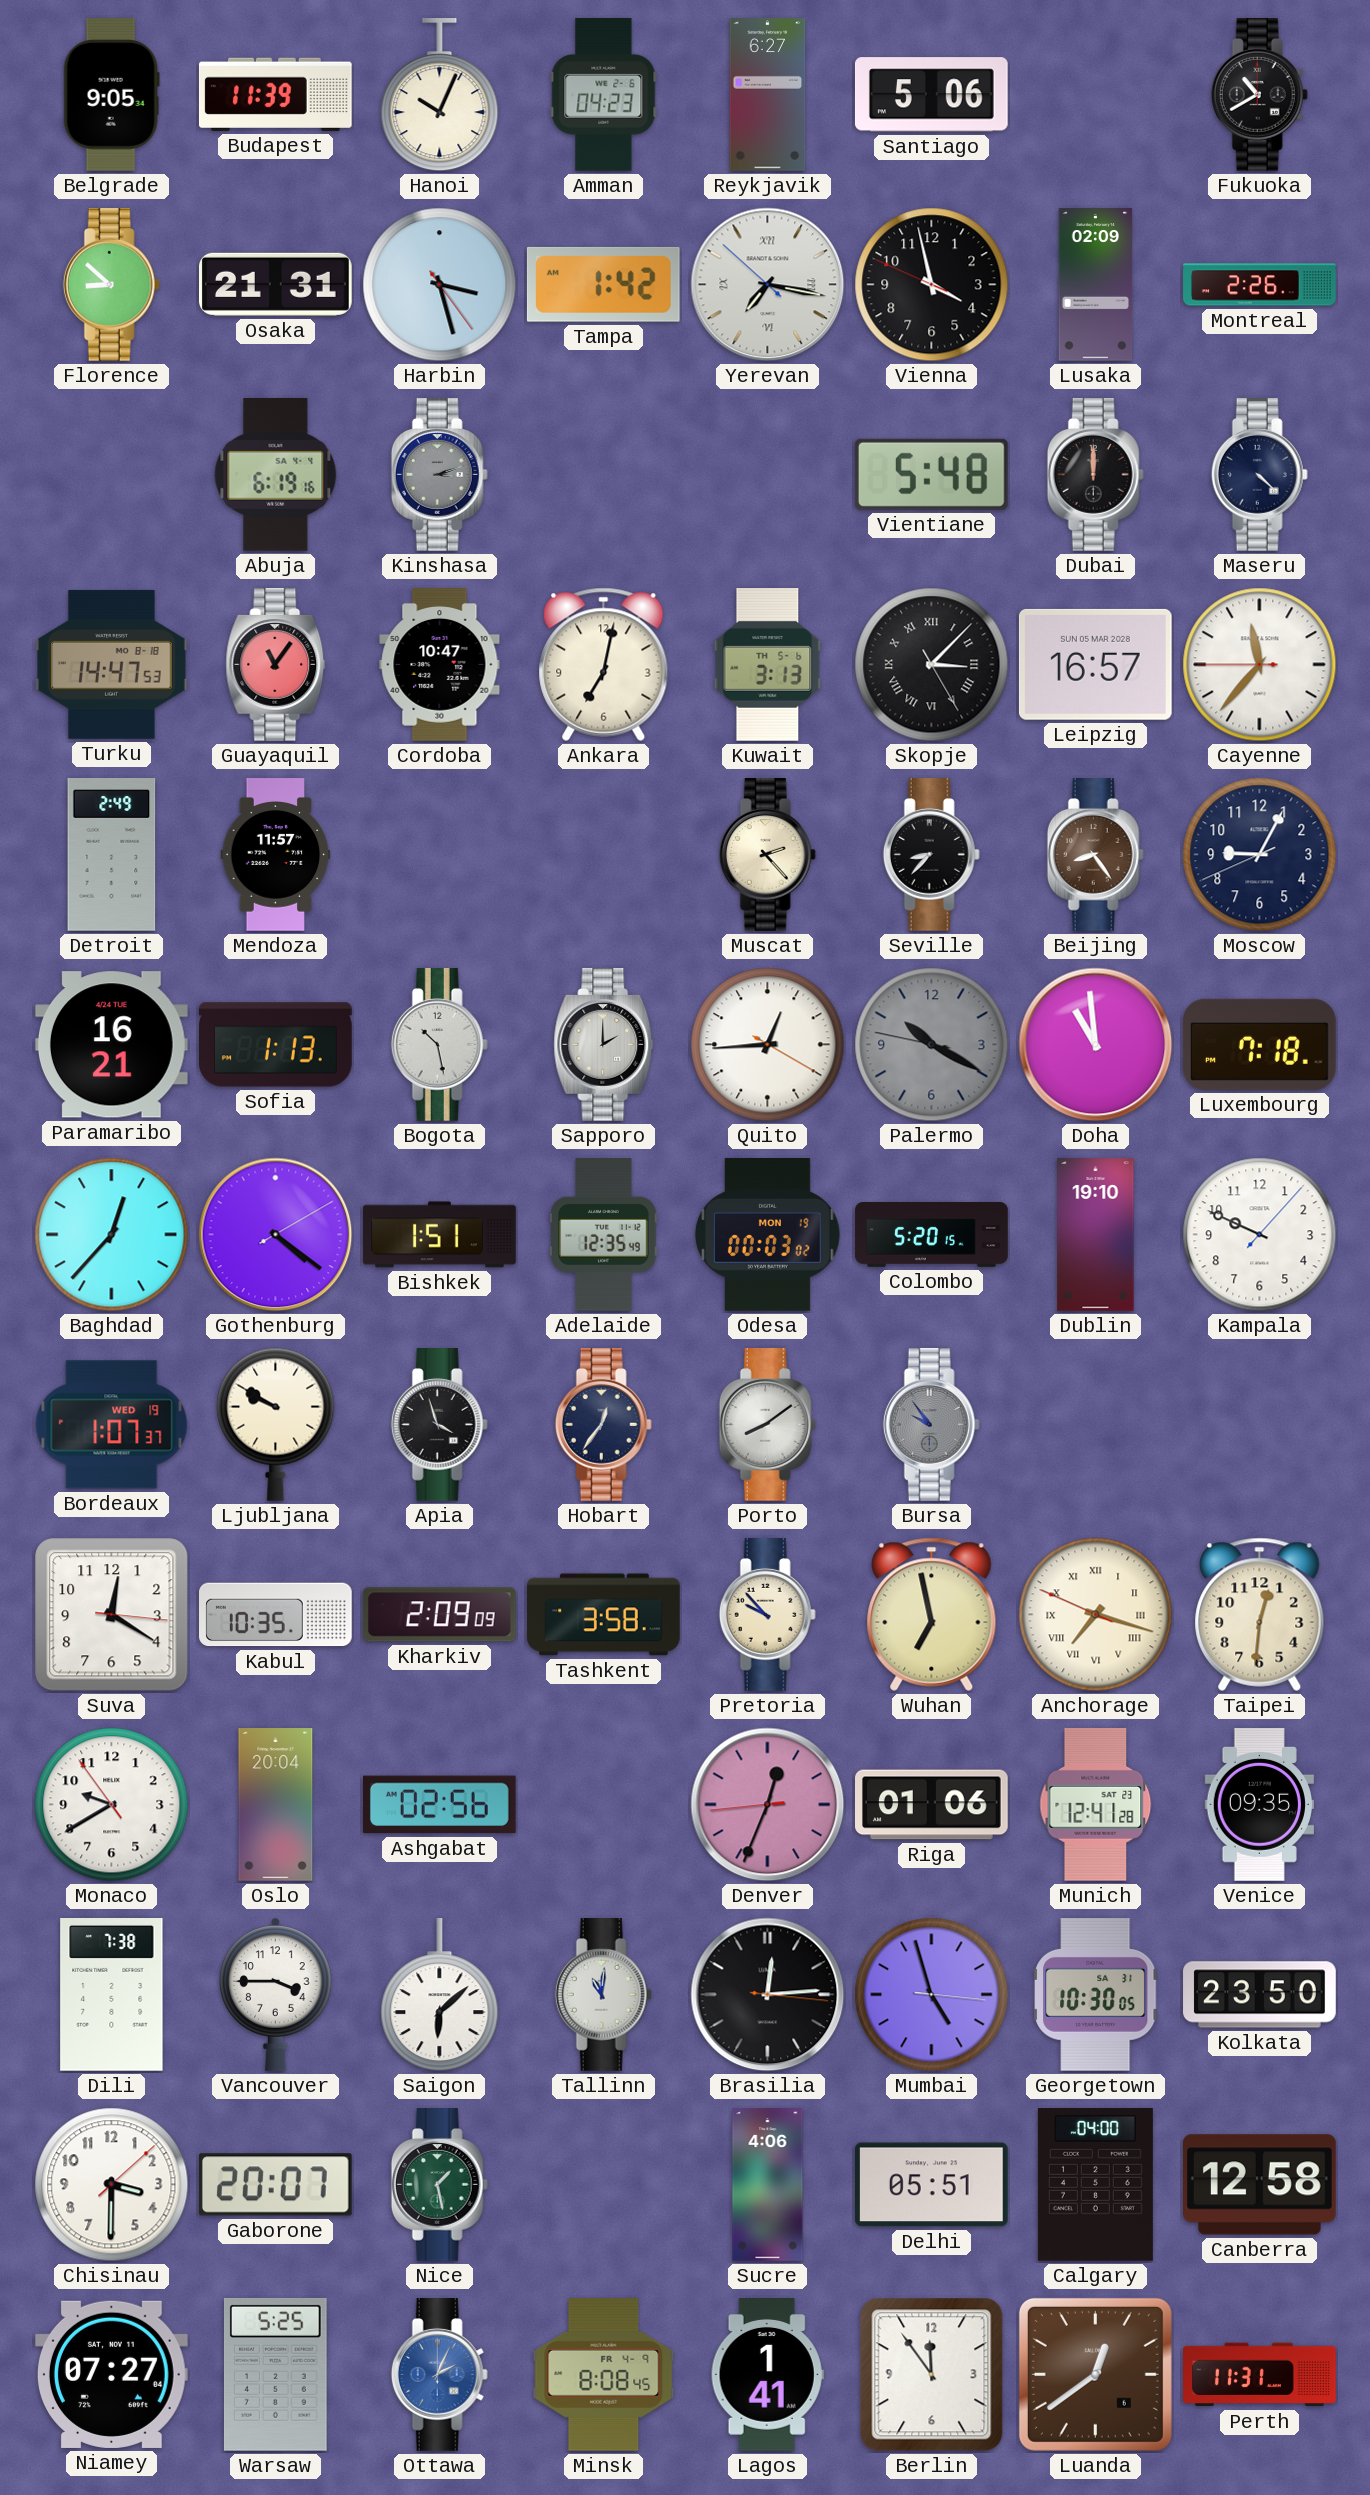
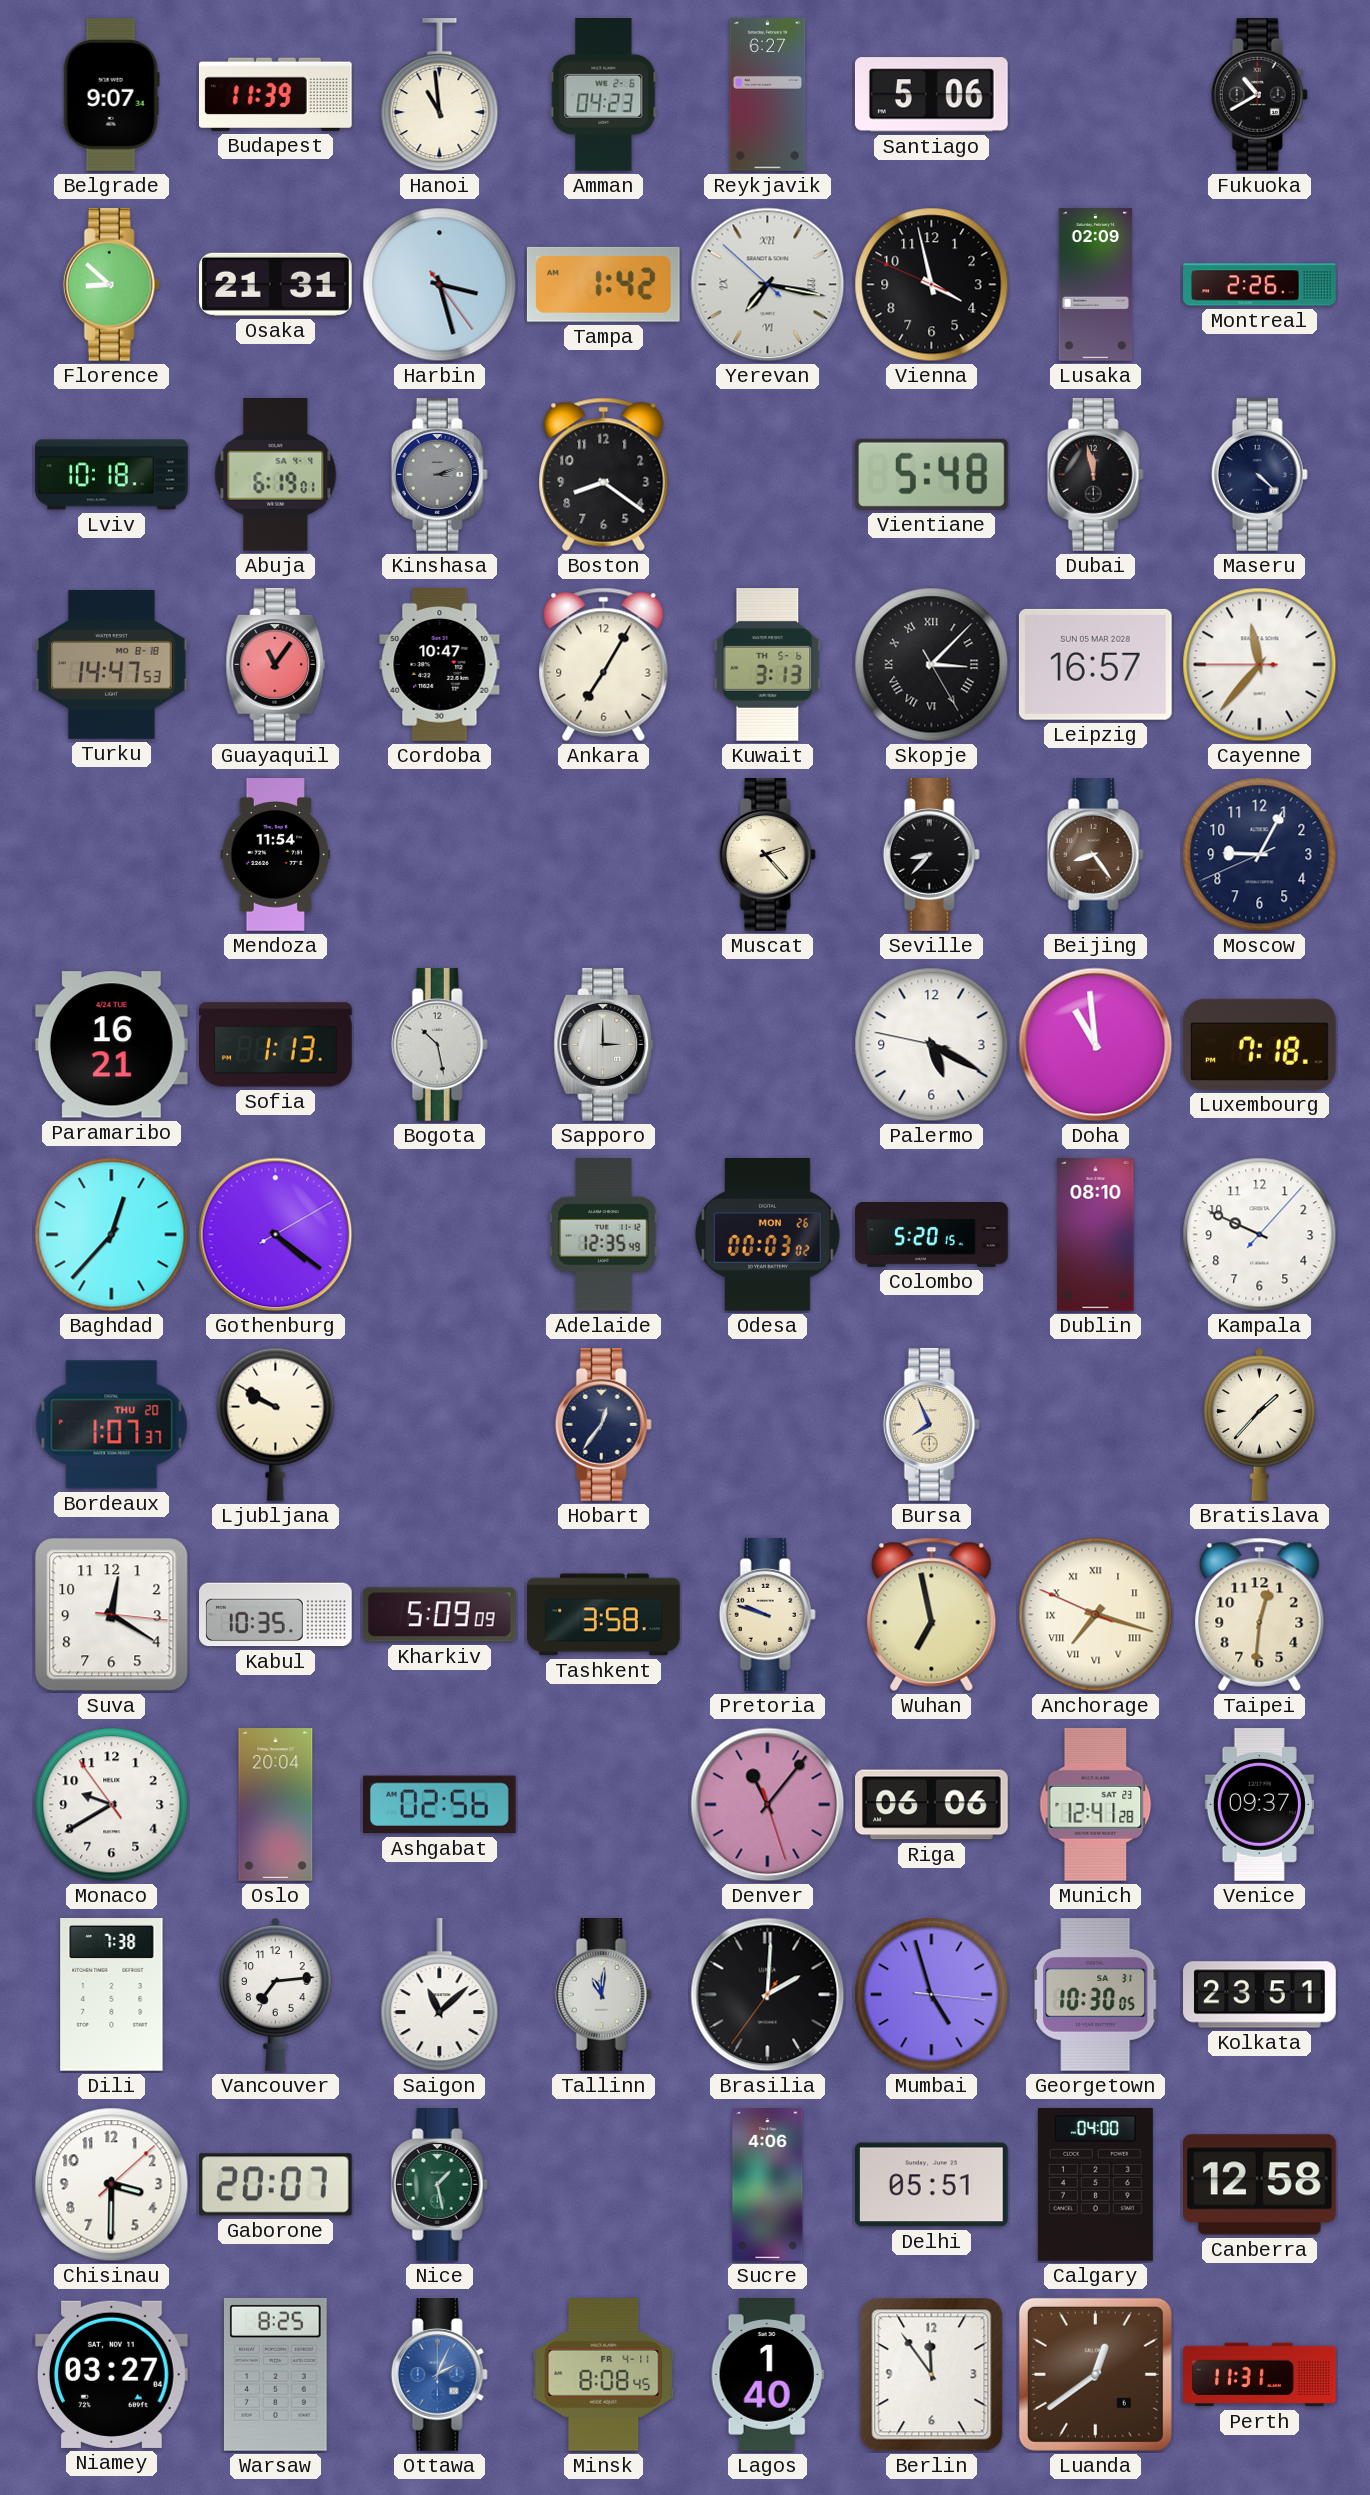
Belgrade: 9:05 -> 9:07
Hanoi: 10:04 -> 10:59
Lviv: none -> 10:18
Abuja: 6:19:16 -> 6:19:01
Boston: none -> 8:21
Dubai: 12:00 -> 11:58
Ankara: 7:02 -> 7:05
Detroit: 2:49 -> none
Mendoza: 11:57 -> 11:54
Sapporo: 2:00 -> 3:00
Quito: 12:44 -> none
Palermo: 10:19 -> 5:19
Palermo dial: grey -> white
Bishkek: 1:51 -> none
Odesa date: MON 19 -> MON 26
Dublin: 19:10 -> 08:10
Bordeaux date: WED 19 -> THU 20
Apia: 3:57 -> none
Porto: 8:09 -> none
Bursa: 9:54 -> 7:56
Bursa dial: grey -> cream
Bratislava: none -> 1:37
Kharkiv: 2:09 -> 5:09
Pretoria: 9:53 -> 9:48
Denver: 12:33 -> 11:06
Riga: 01:06 -> 06:06
Venice: 09:35 -> 09:37
Vancouver: 3:45 -> 7:14
Saigon: 6:08 -> 11:08
Brasilia: 12:14 -> 2:00
Kolkata: 23:50 -> 23:51
Niamey: 07:27 -> 03:27
Warsaw: 5:25 -> 8:25
Minsk date: FR 4-9 -> FR 4-11
Lagos: 1:41 -> 1:40
